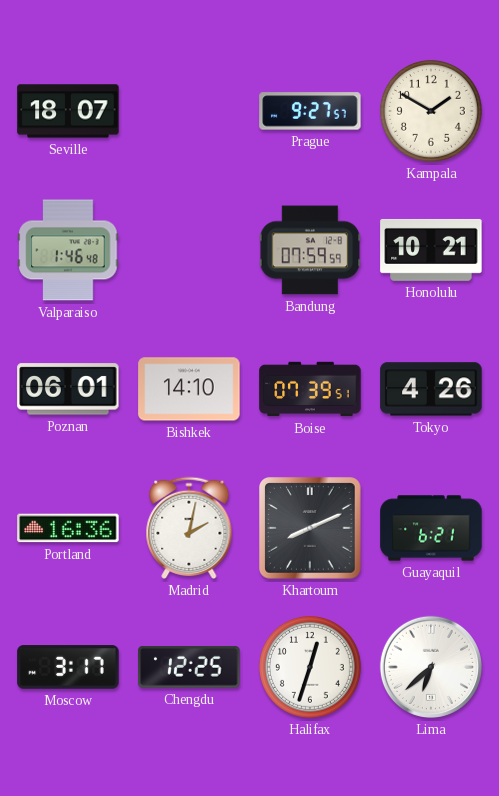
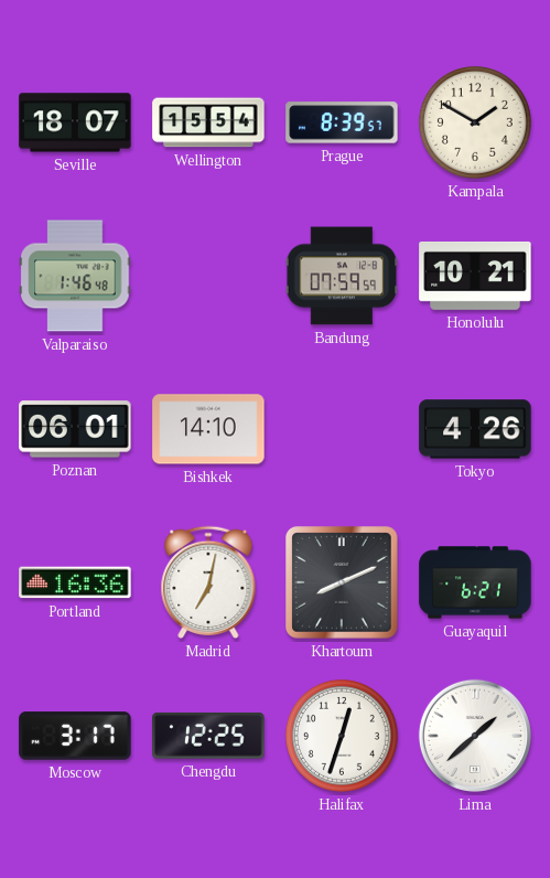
Wellington: none -> 15:54
Prague: 9:27 -> 8:39
Boise: 07:39 -> none
Madrid: 2:02 -> 7:02
Lima: 6:38 -> 1:38
